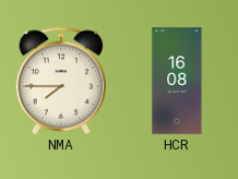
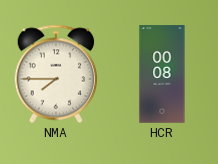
HCR: 16:08 -> 00:08
